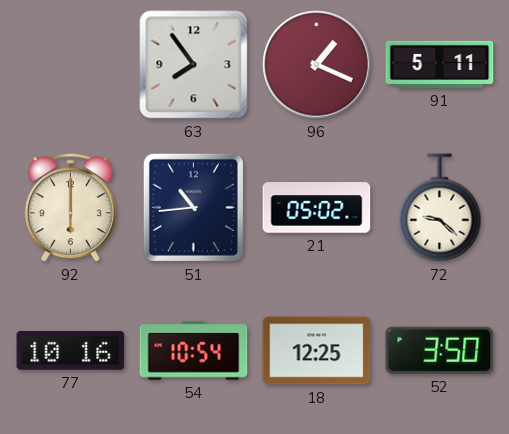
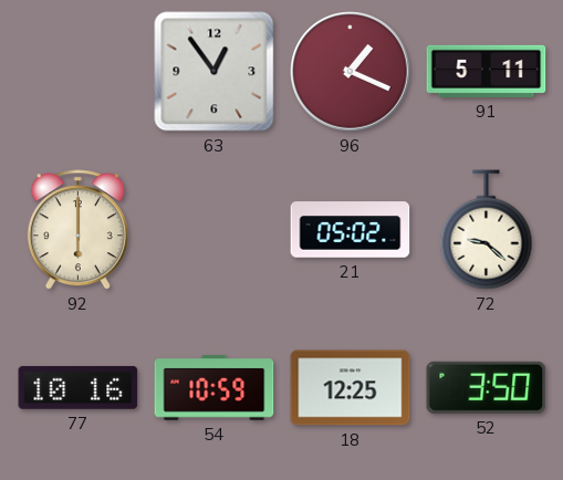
63: 7:54 -> 12:54
51: 10:44 -> none
54: 10:54 -> 10:59
